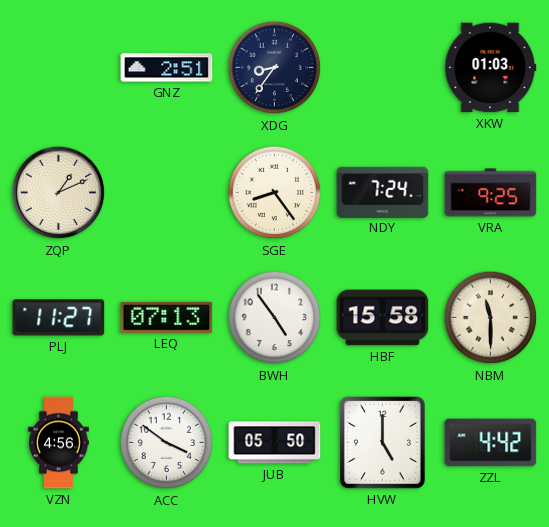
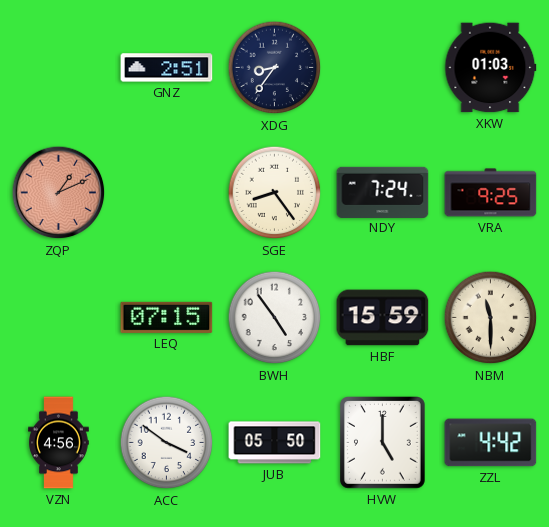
ZQP dial: cream -> salmon
PLJ: 11:27 -> none
LEQ: 07:13 -> 07:15
HBF: 15:58 -> 15:59
